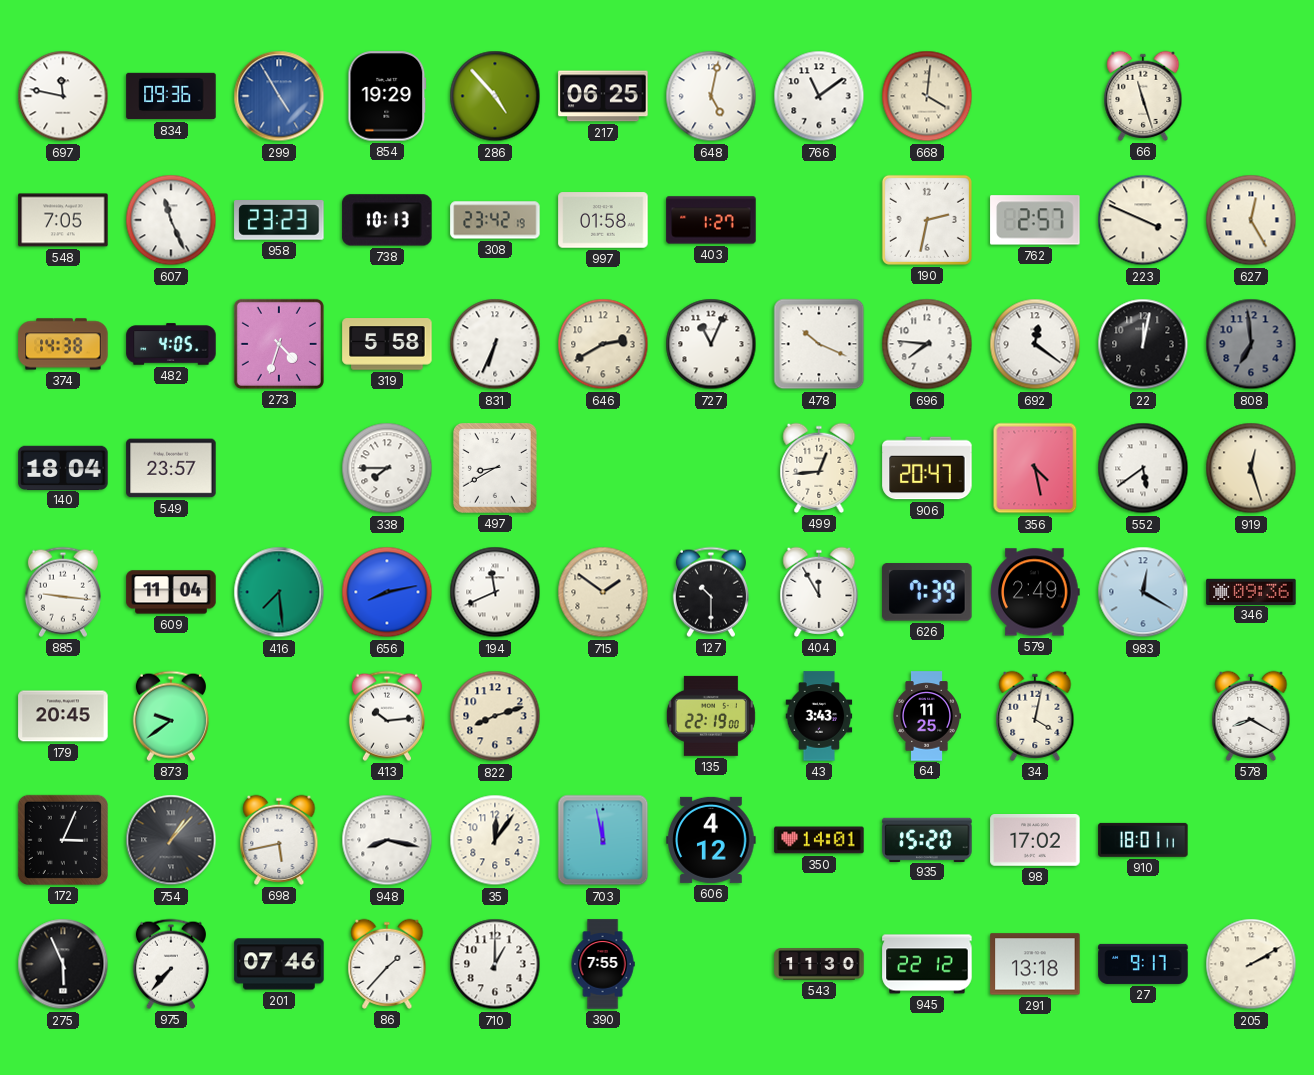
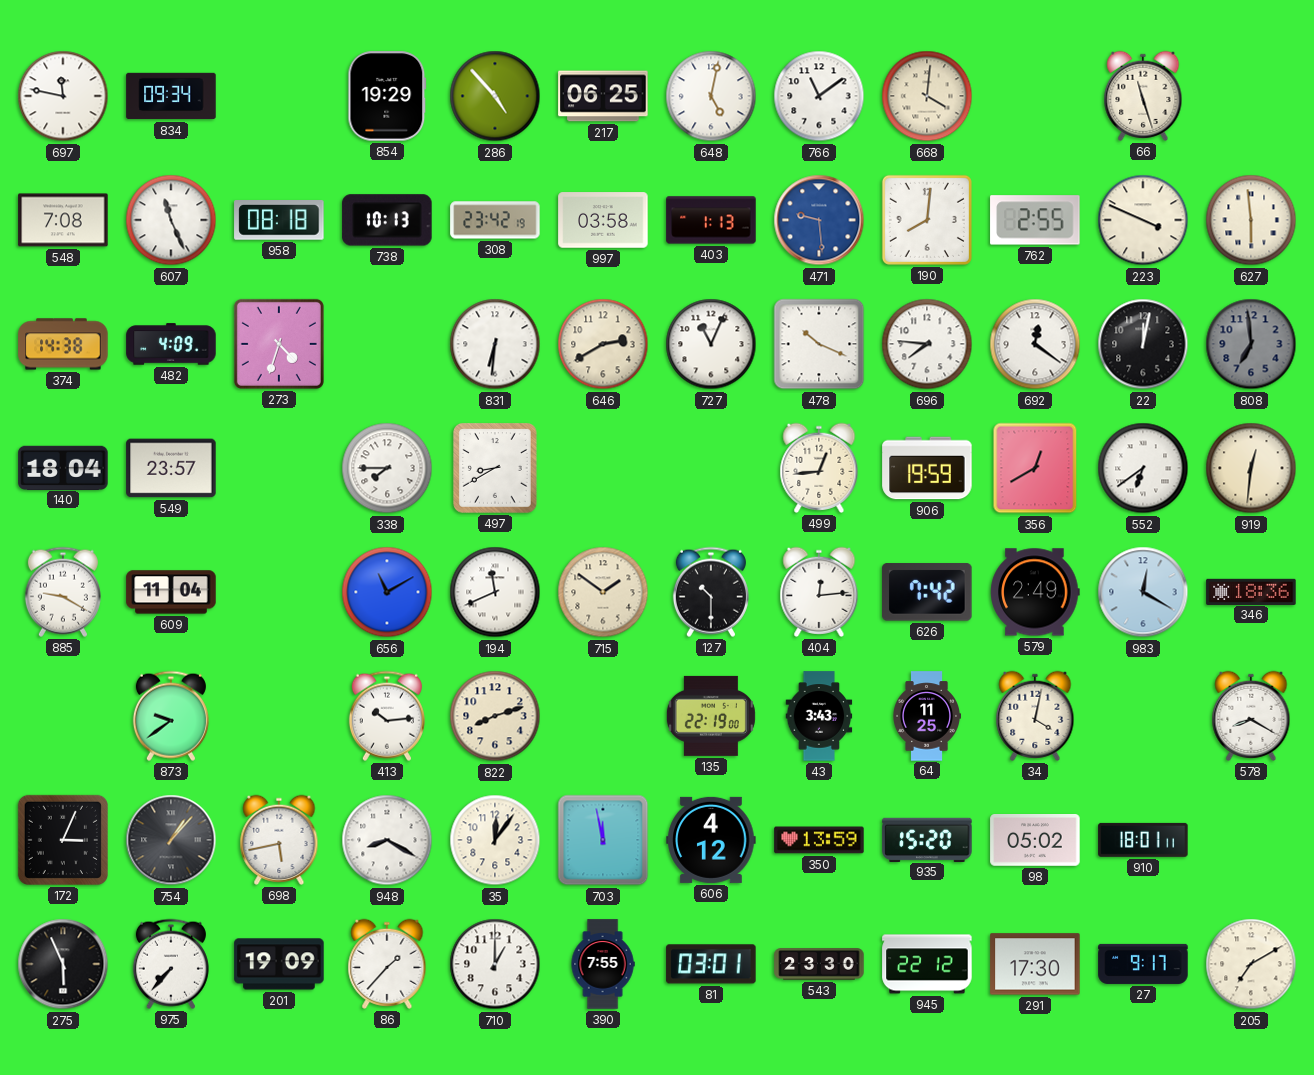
834: 09:36 -> 09:34
299: 4:55 -> none
548: 7:05 -> 7:08
958: 23:23 -> 08:18
997: 01:58 -> 03:58
403: 1:27 -> 1:13
471: none -> 9:29
190: 2:32 -> 8:01
762: 2:57 -> 2:55
627: 12:25 -> 5:59
482: 4:05 -> 4:09
319: 5:58 -> none
831: 6:34 -> 6:31
906: 20:47 -> 19:59
356: 4:28 -> 12:40
552: 5:39 -> 6:39
919: 12:27 -> 12:31
885: 9:16 -> 9:20
416: 7:29 -> none
656: 8:13 -> 11:10
404: 11:55 -> 12:14
626: 7:39 -> 7:42
346: 09:36 -> 18:36
179: 20:45 -> none
948: 8:17 -> 8:20
350: 14:01 -> 13:59
98: 17:02 -> 05:02
201: 07:46 -> 19:09
81: none -> 03:01
543: 11:30 -> 23:30
291: 13:18 -> 17:30
205: 2:10 -> 7:10
